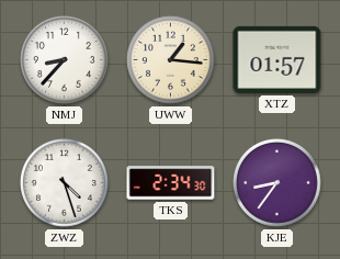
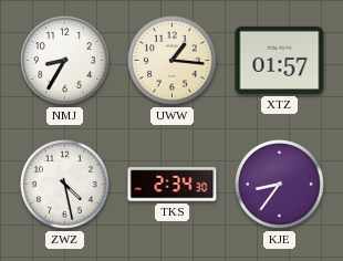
NMJ: 8:37 -> 8:35
ZWZ: 4:27 -> 4:28
